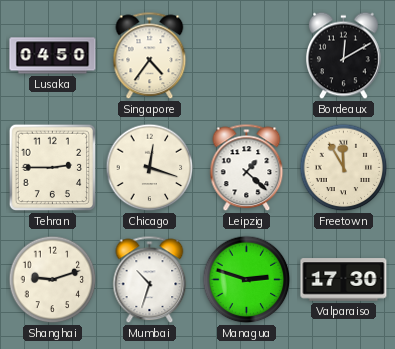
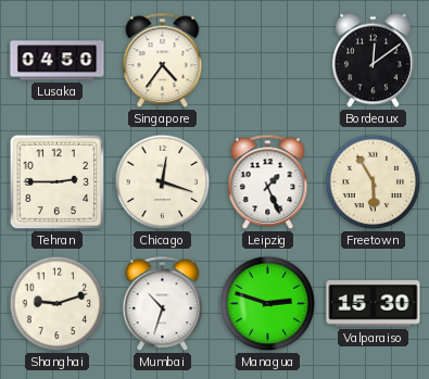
Bordeaux: 12:10 -> 12:09
Leipzig: 1:22 -> 1:26
Freetown: 11:55 -> 5:55
Valparaiso: 17:30 -> 15:30
